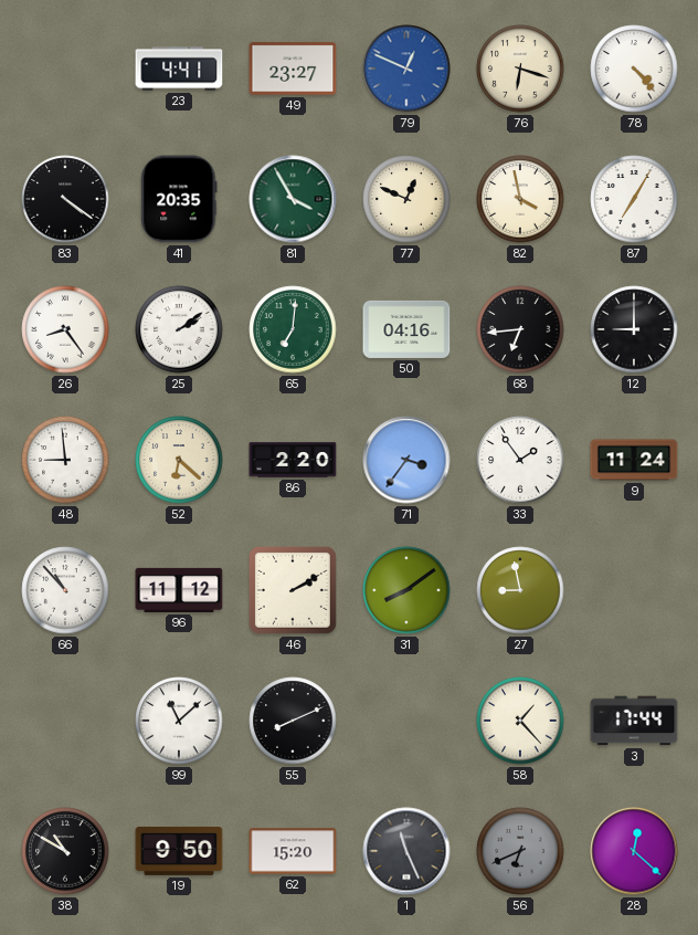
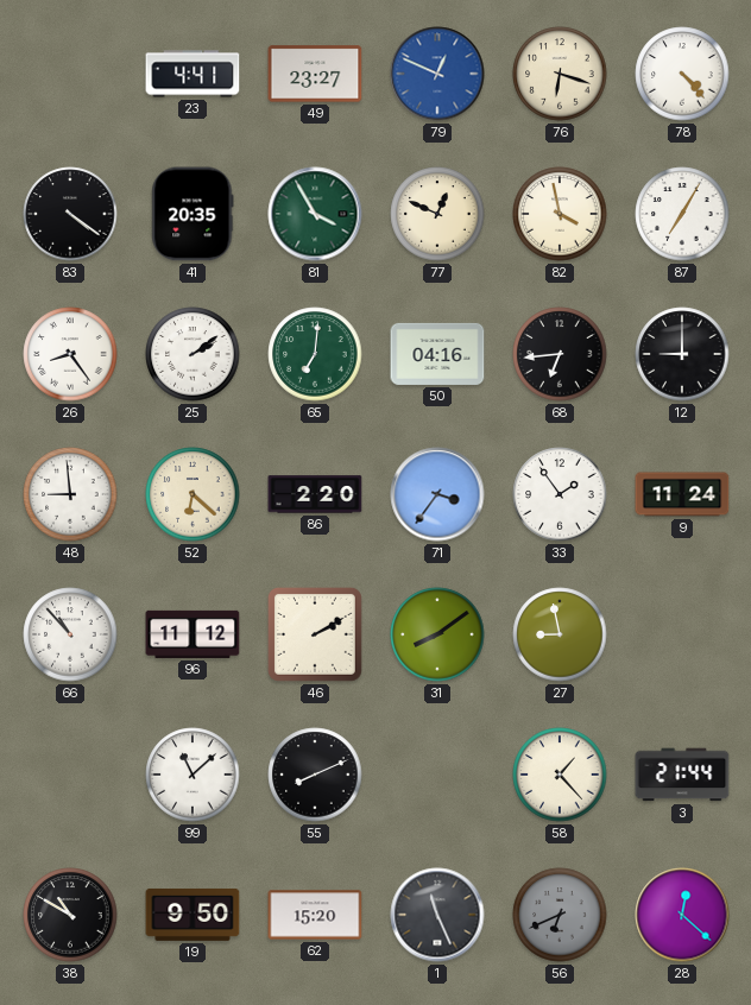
3: 17:44 -> 21:44
